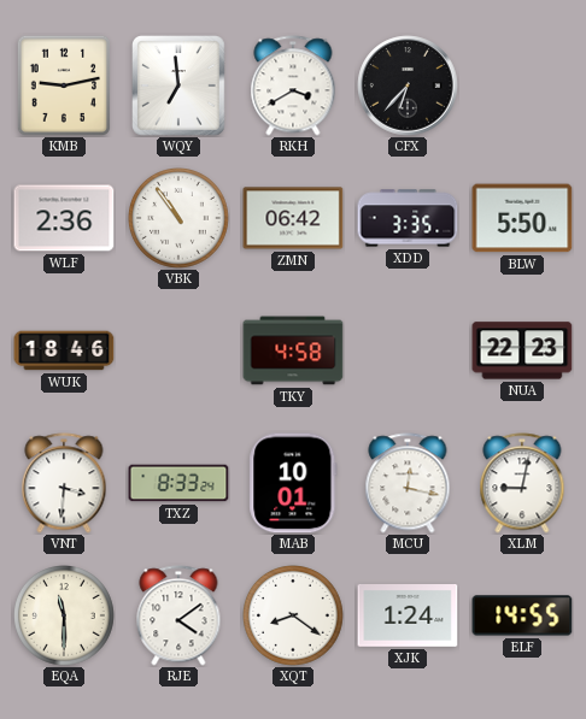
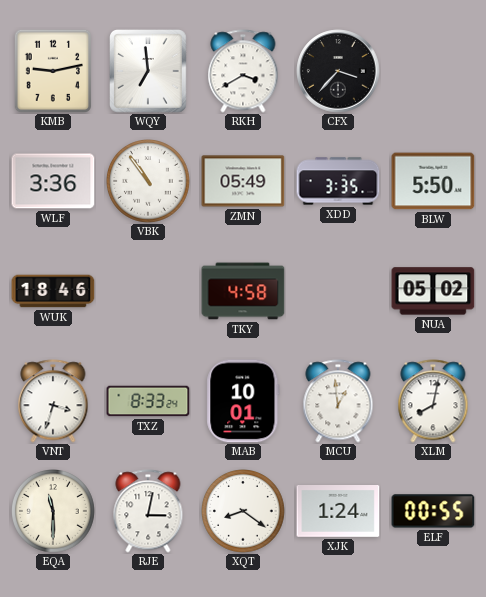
CFX: 6:37 -> 3:37
WLF: 2:36 -> 3:36
ZMN: 06:42 -> 05:49
NUA: 22:23 -> 05:02
VNT: 3:31 -> 3:33
MCU: 12:17 -> 12:59
XLM: 9:02 -> 8:02
RJE: 4:09 -> 3:02
ELF: 14:55 -> 00:55
